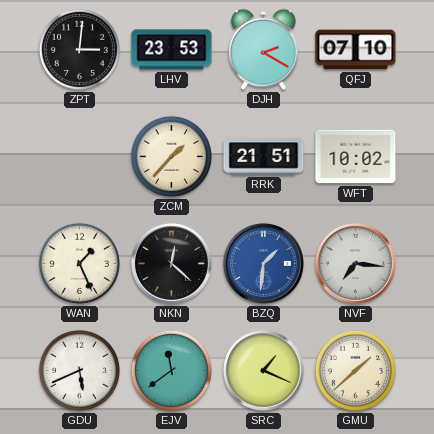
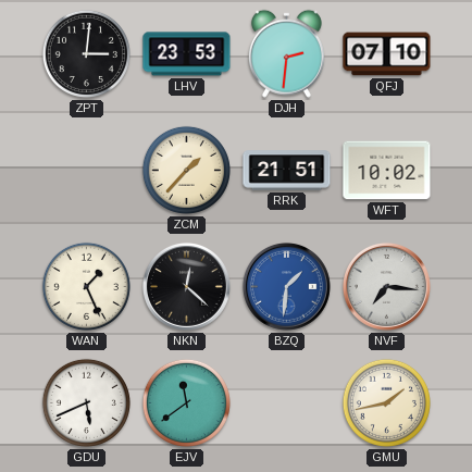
DJH: 2:20 -> 2:31
SRC: 1:19 -> none
GMU: 1:38 -> 1:43
